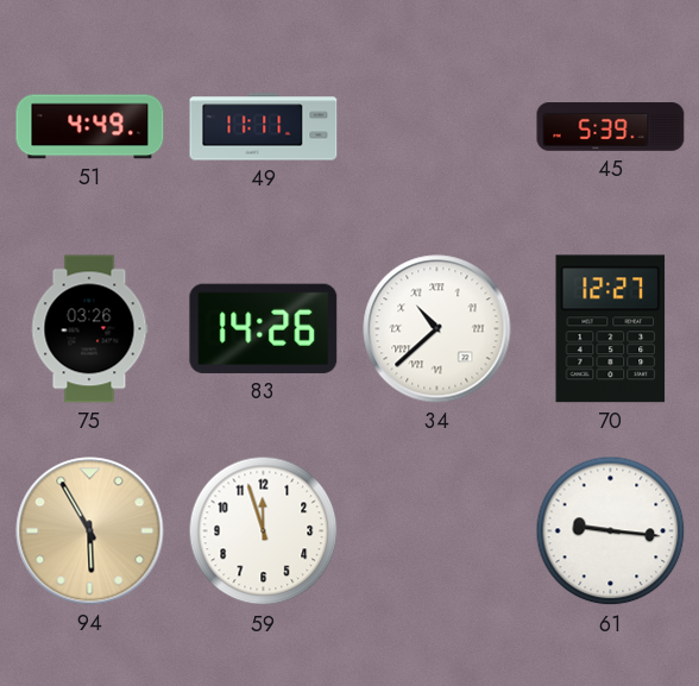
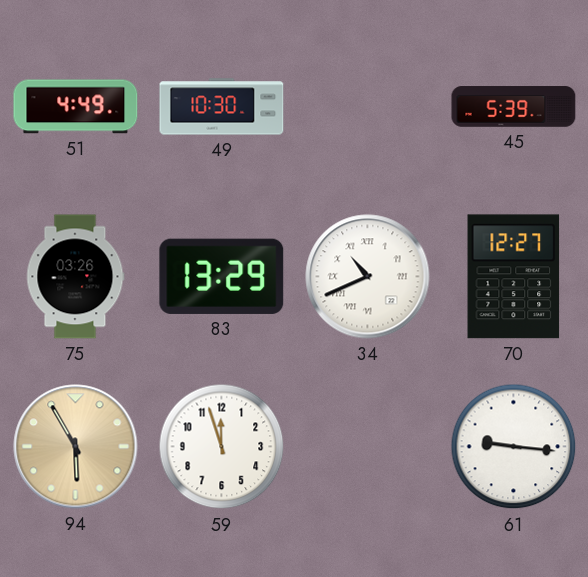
49: 11:11 -> 10:30
83: 14:26 -> 13:29
34: 10:38 -> 10:41
